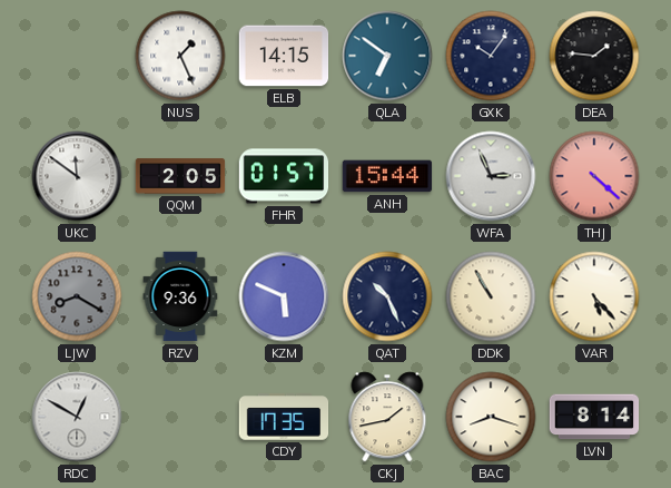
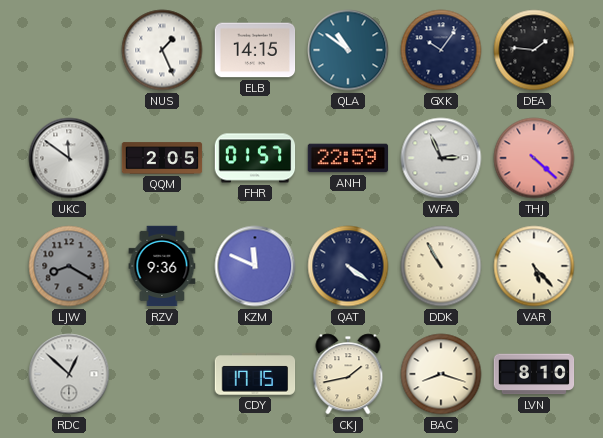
QLA: 6:51 -> 10:51
ANH: 15:44 -> 22:59
KZM: 5:49 -> 11:49
QAT: 10:26 -> 4:21
RDC: 12:50 -> 12:52
CDY: 17:35 -> 17:15
LVN: 8:14 -> 8:10
